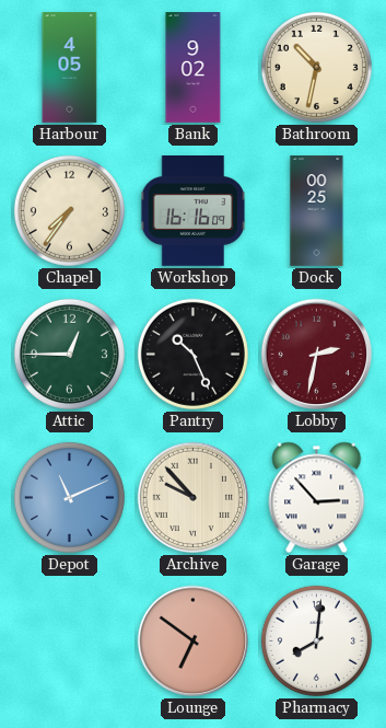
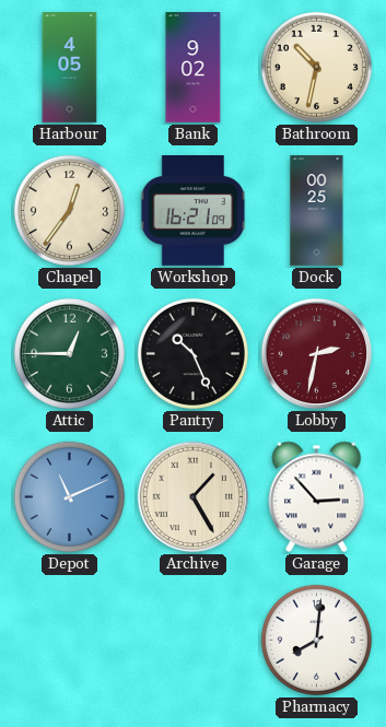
Chapel: 7:36 -> 12:36
Workshop: 16:16 -> 16:21
Archive: 9:53 -> 1:25
Lounge: 6:51 -> none
